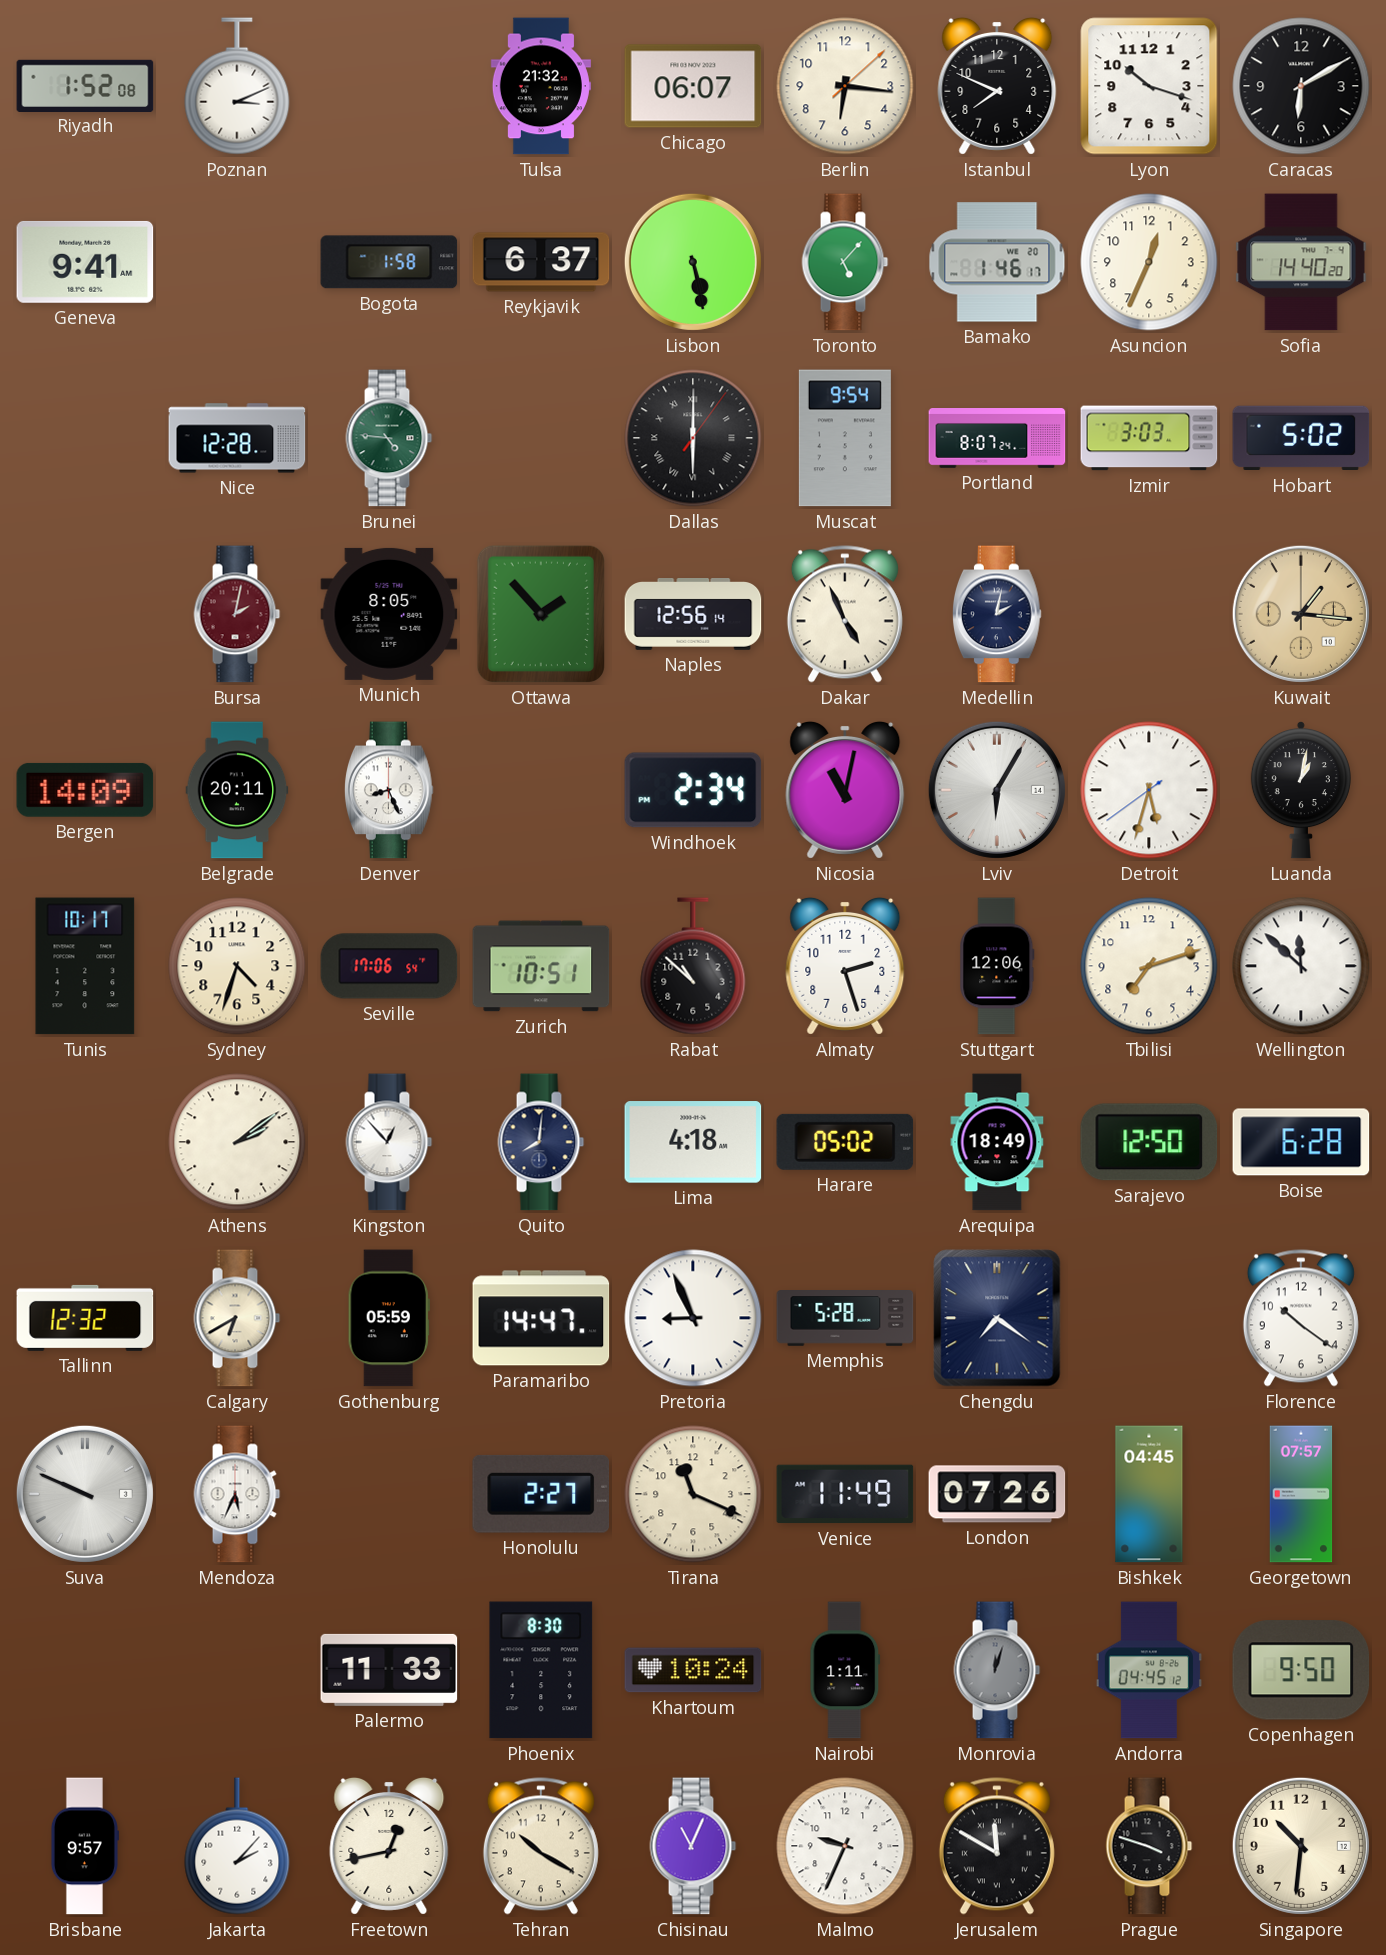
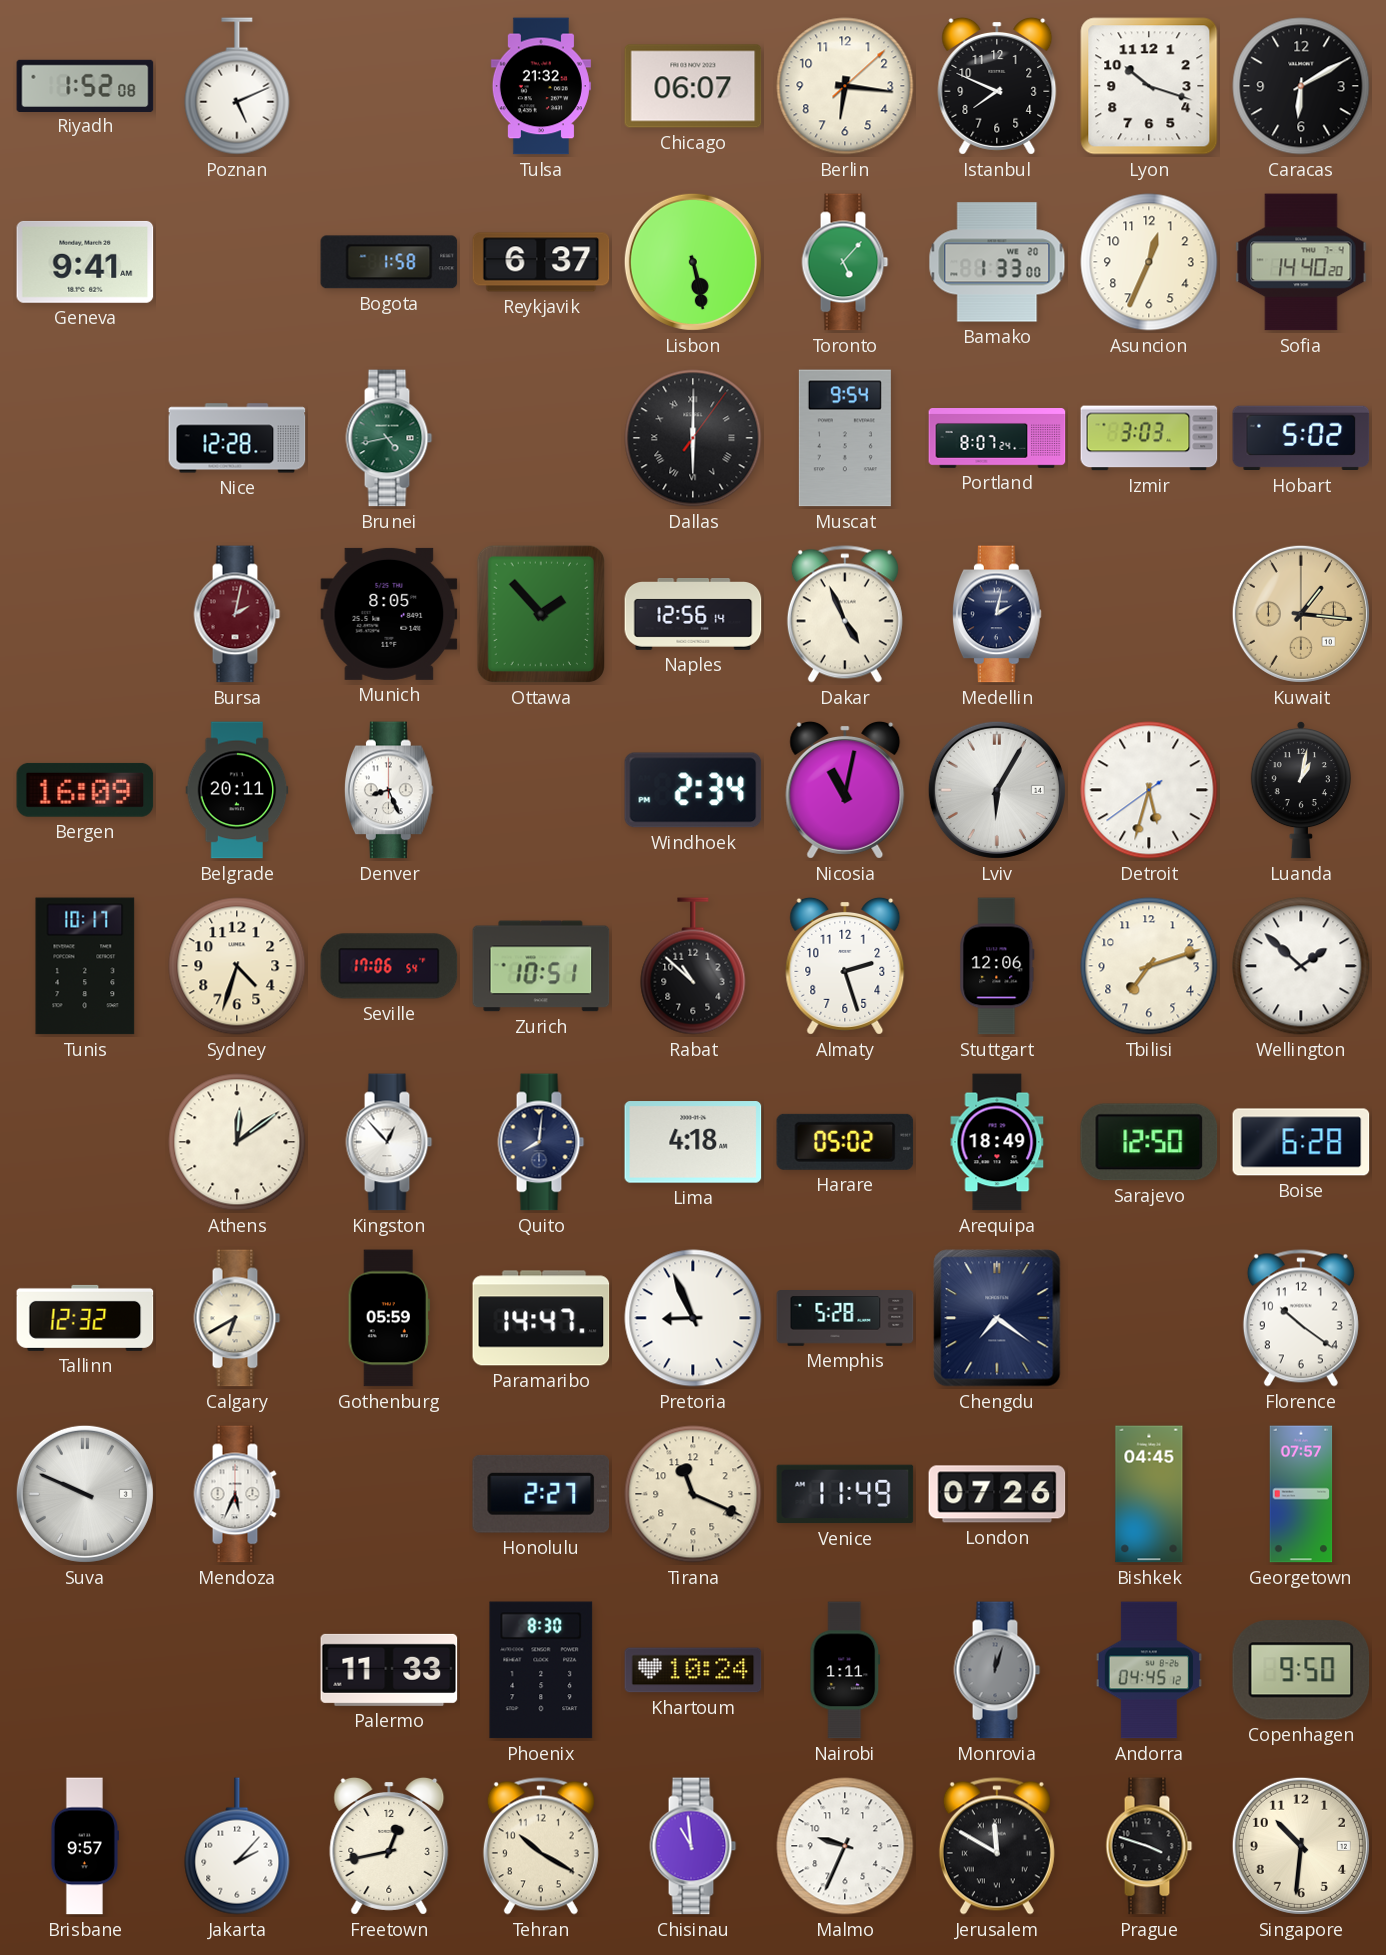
Poznan: 3:11 -> 5:11
Bamako: 1:46 -> 1:33
Brunei: 4:46 -> 4:43
Bergen: 14:09 -> 16:09
Wellington: 11:52 -> 1:52
Athens: 2:09 -> 12:09
Chisinau: 11:04 -> 10:59
